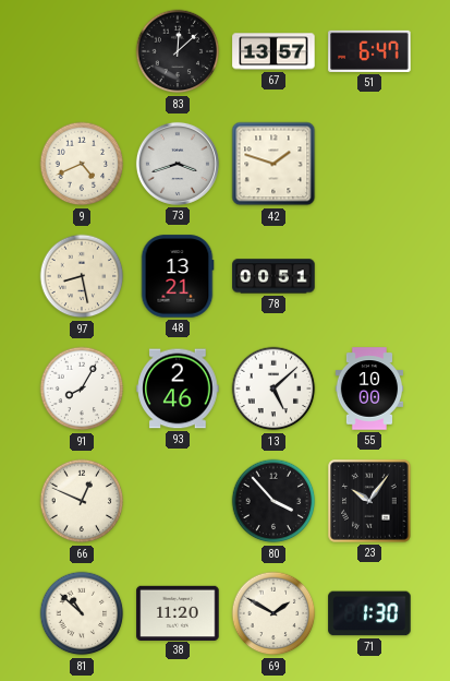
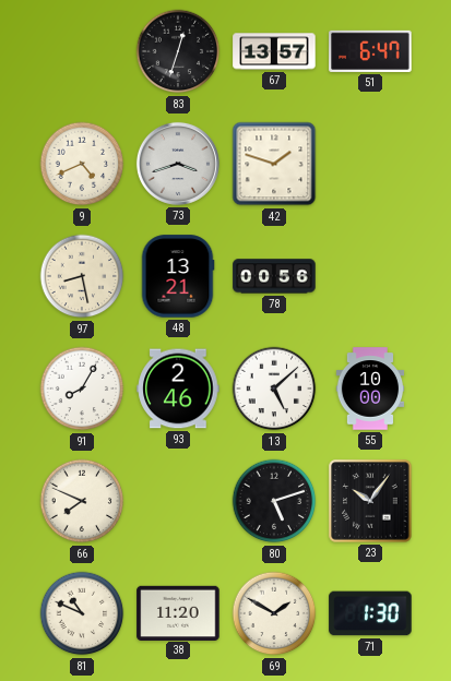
83: 12:08 -> 12:33
78: 00:51 -> 00:56
66: 12:49 -> 7:49
80: 3:53 -> 5:12
81: 10:52 -> 10:49
